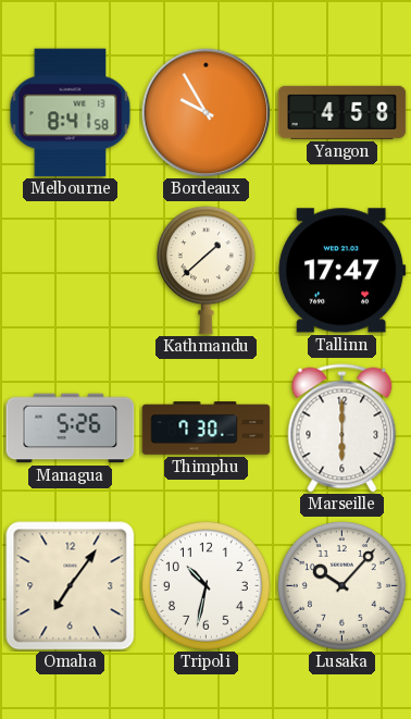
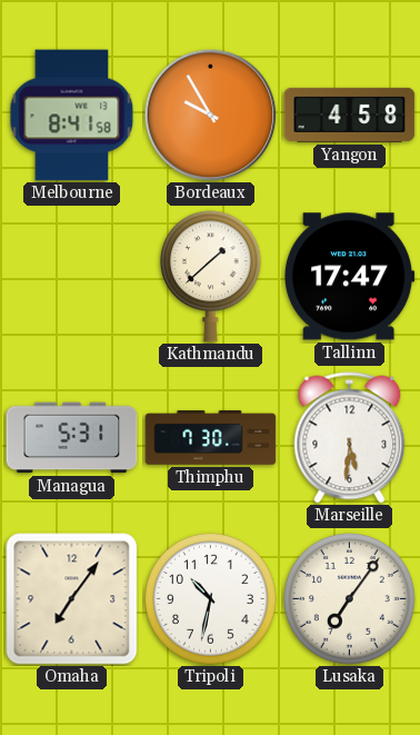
Managua: 5:26 -> 5:31
Marseille: 6:00 -> 5:31
Lusaka: 10:07 -> 7:06
